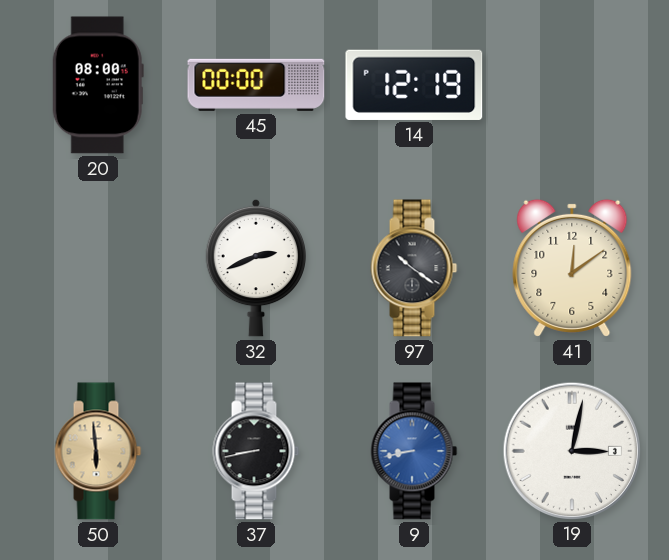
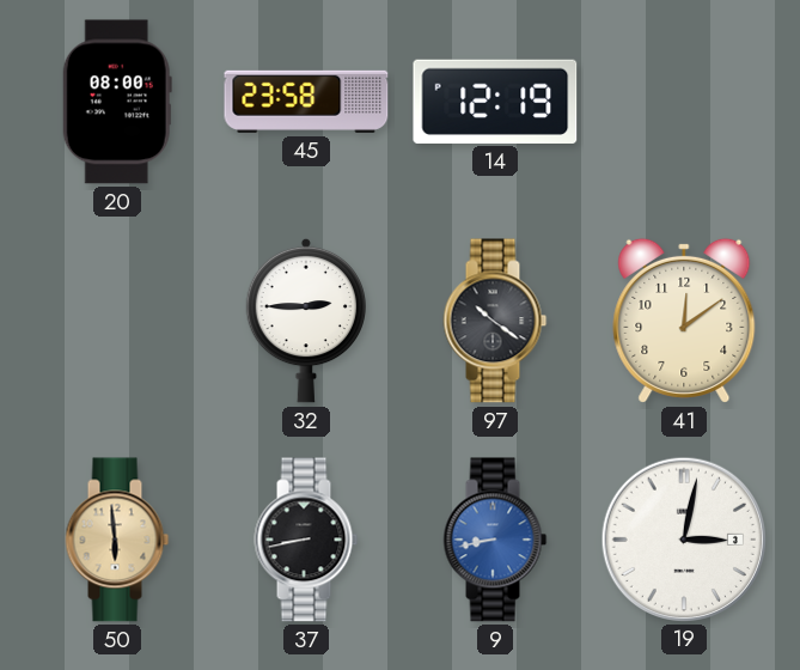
45: 00:00 -> 23:58
32: 2:41 -> 2:45
